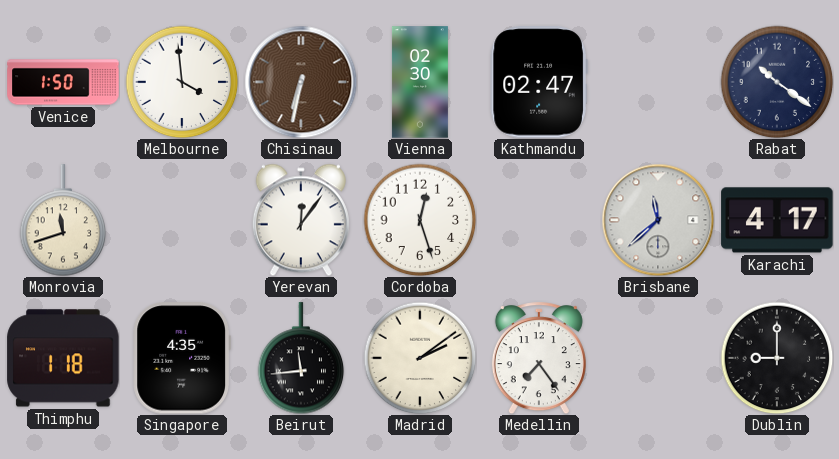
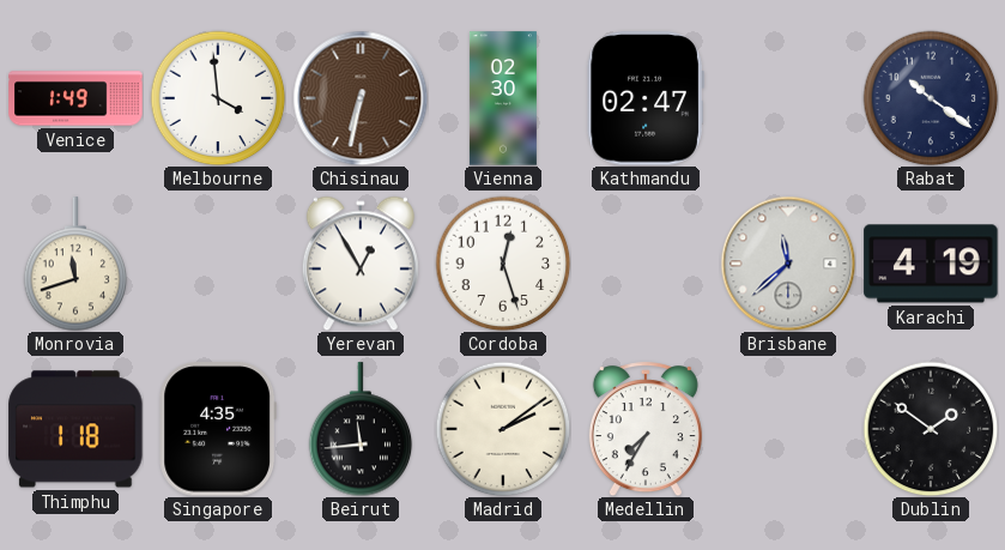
Venice: 1:50 -> 1:49
Yerevan: 12:06 -> 12:55
Karachi: 4:17 -> 4:19
Medellin: 7:24 -> 7:35
Dublin: 9:00 -> 1:51
